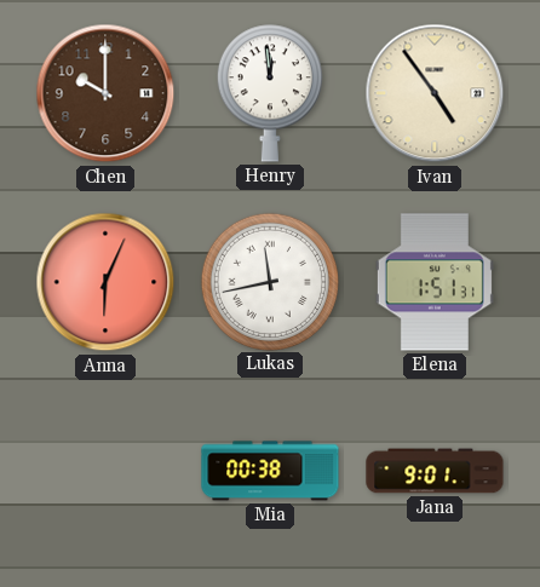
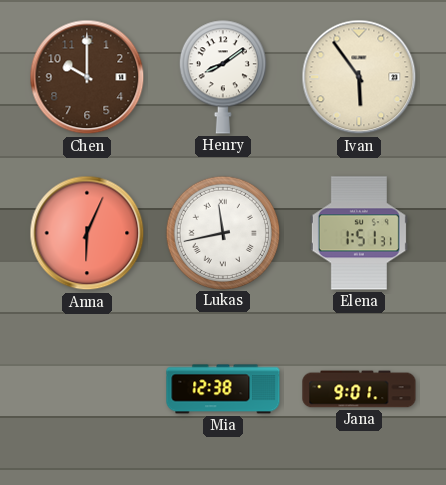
Henry: 11:59 -> 8:09
Ivan: 4:54 -> 5:54
Mia: 00:38 -> 12:38
